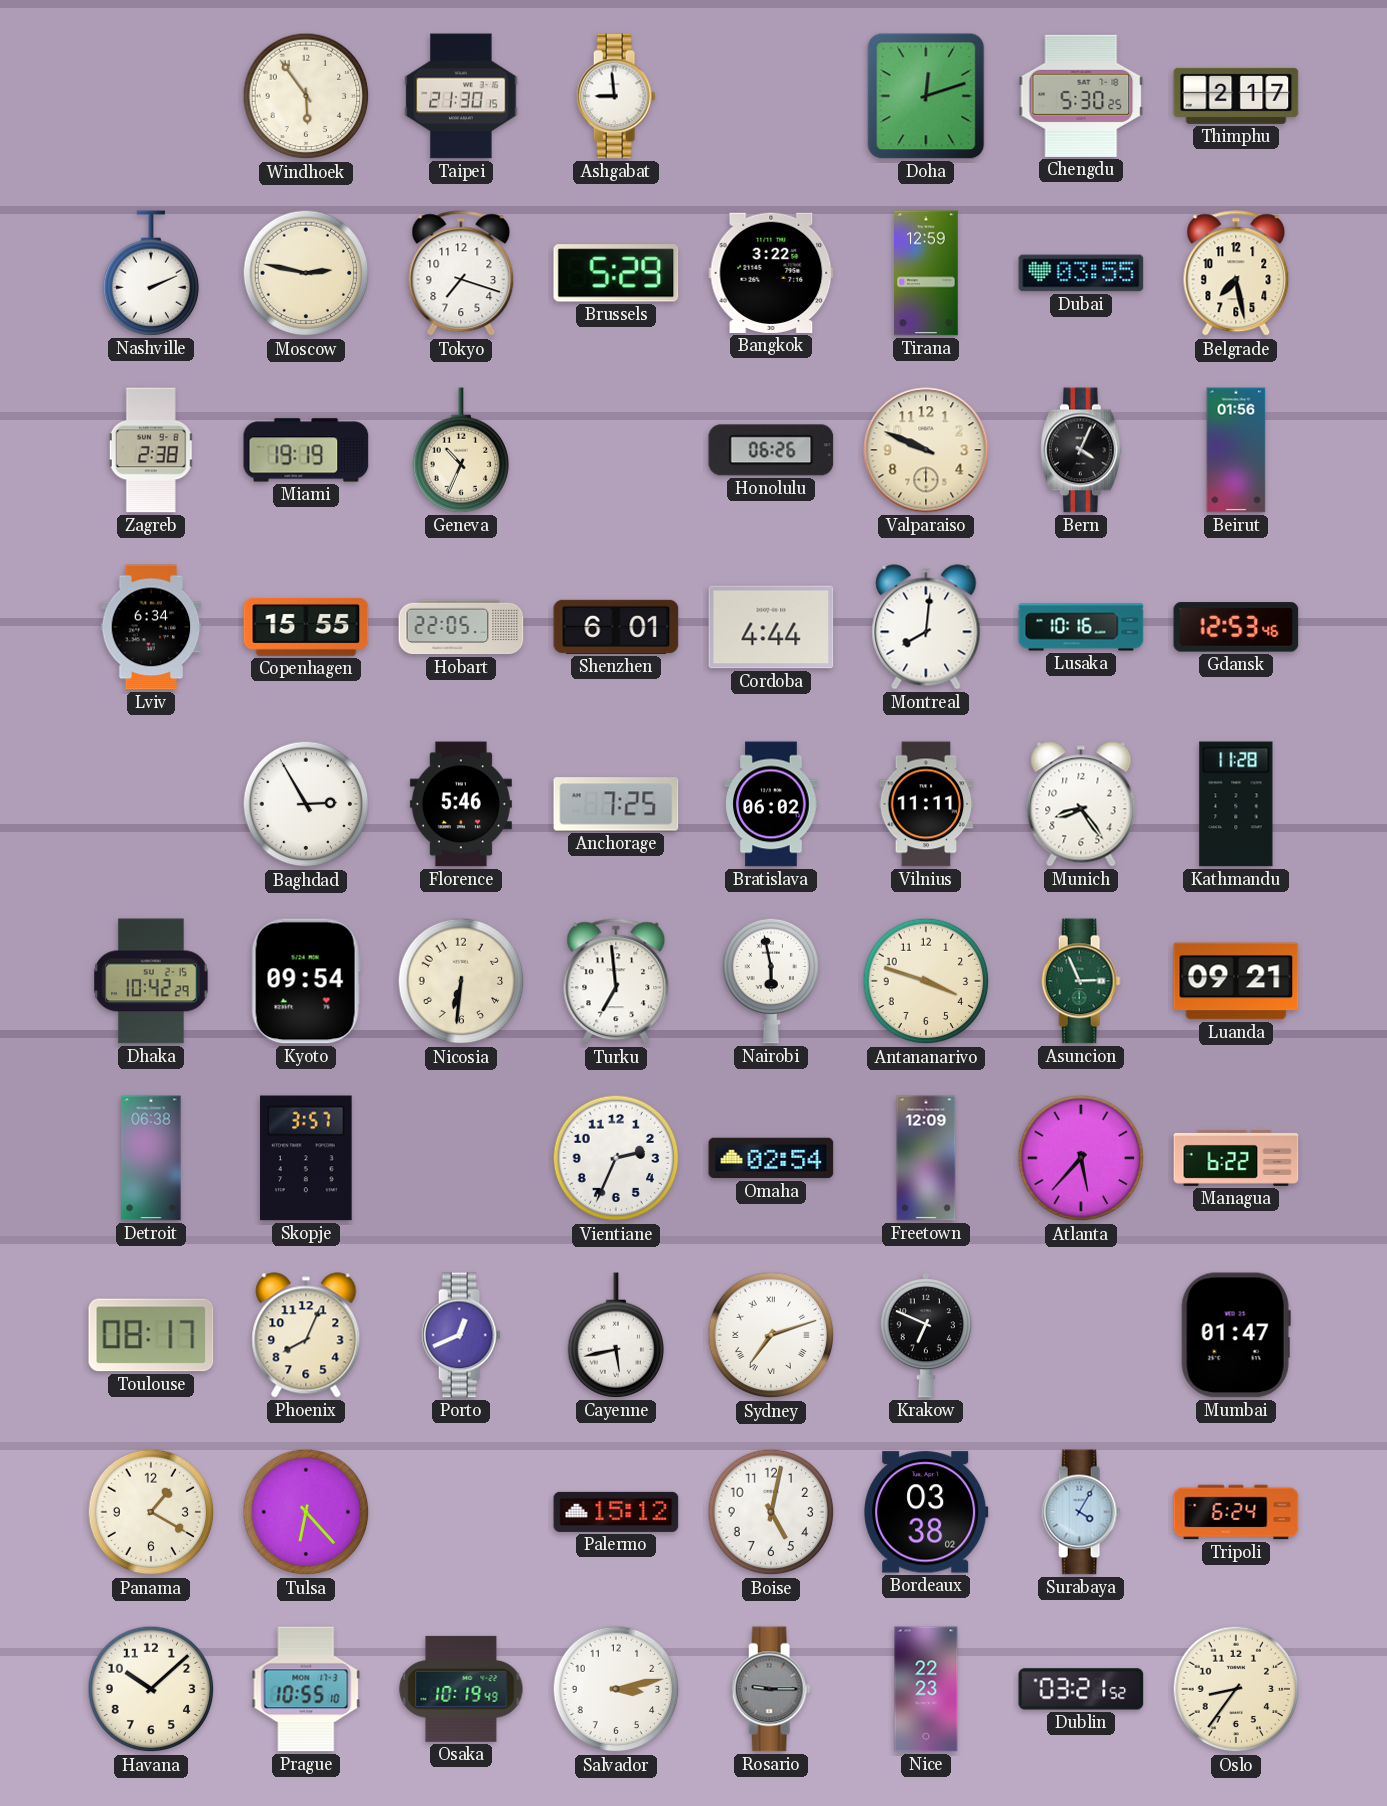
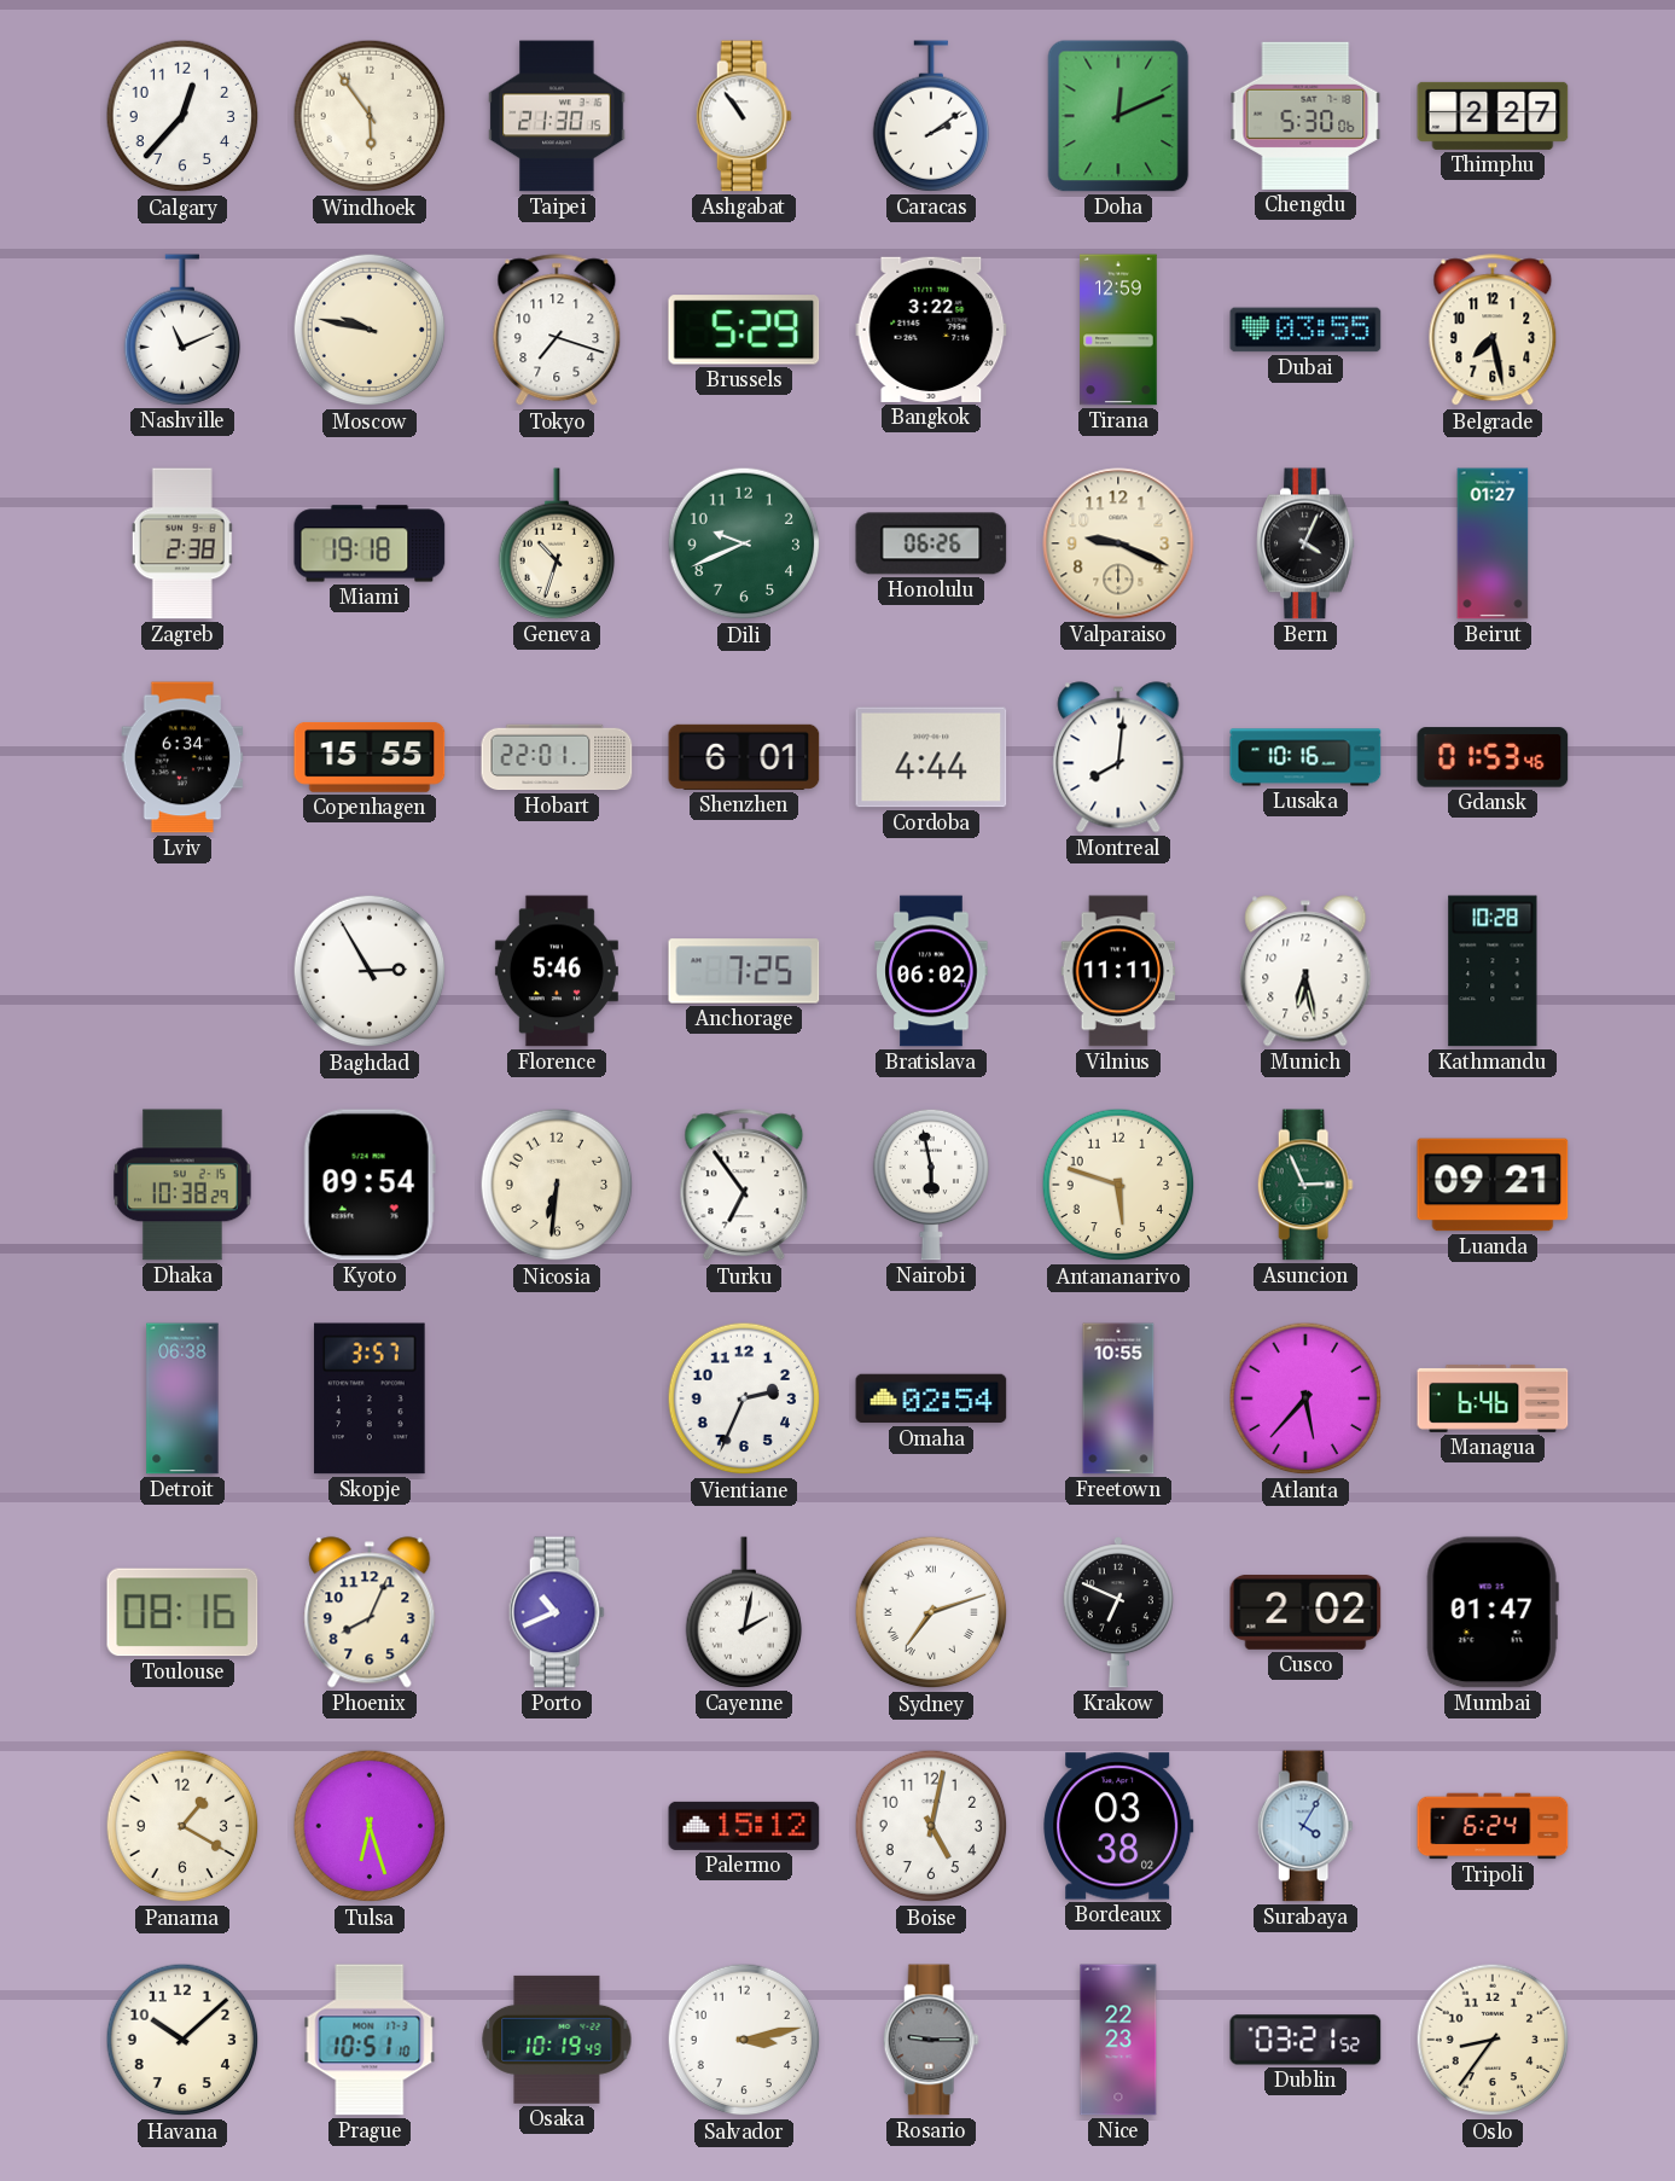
Calgary: none -> 12:37
Ashgabat: 8:59 -> 10:54
Caracas: none -> 2:09
Doha: 12:12 -> 12:11
Chengdu: 5:30:25 -> 5:30:06
Thimphu: 2:17 -> 2:27
Nashville: 2:11 -> 11:11
Moscow: 2:47 -> 9:47
Miami: 19:19 -> 19:18
Geneva: 10:34 -> 10:33
Dili: none -> 9:41
Valparaiso: 9:49 -> 9:19
Beirut: 01:56 -> 01:27
Hobart: 22:05 -> 22:01
Gdansk: 12:53 -> 01:53
Munich: 8:24 -> 6:28
Kathmandu: 11:28 -> 10:28
Dhaka: 10:42 -> 10:38
Turku: 6:59 -> 6:54
Antananarivo: 3:48 -> 5:48
Freetown: 12:09 -> 10:55
Managua: 6:22 -> 6:46
Toulouse: 08:17 -> 08:16
Porto: 12:41 -> 10:41
Cayenne: 5:43 -> 2:02
Cusco: none -> 2:02
Tulsa: 6:23 -> 6:27
Prague: 10:55 -> 10:51
